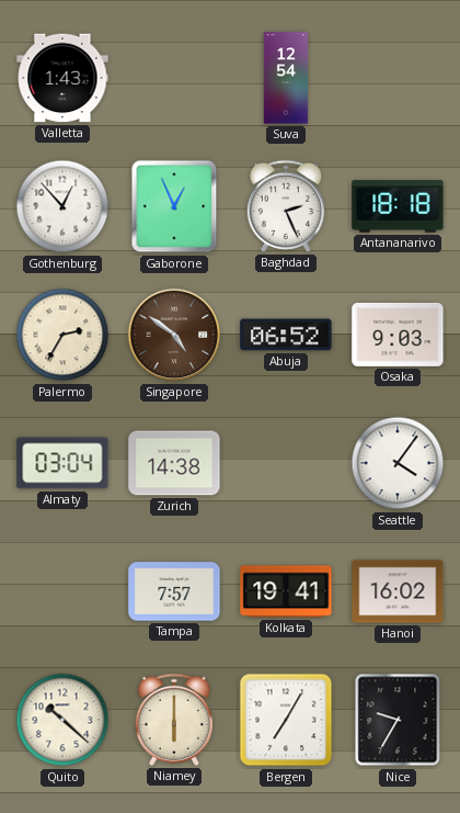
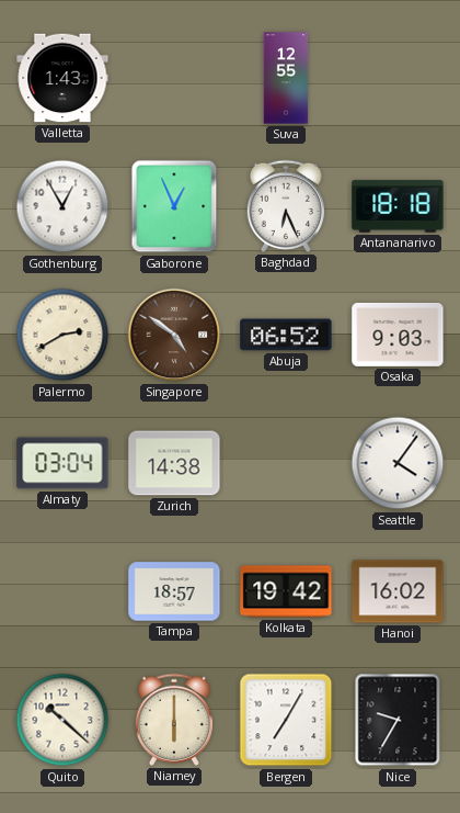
Suva: 12:54 -> 12:55
Gothenburg: 12:53 -> 12:55
Baghdad: 2:26 -> 6:26
Palermo: 2:35 -> 2:40
Tampa: 7:57 -> 18:57
Kolkata: 19:41 -> 19:42
